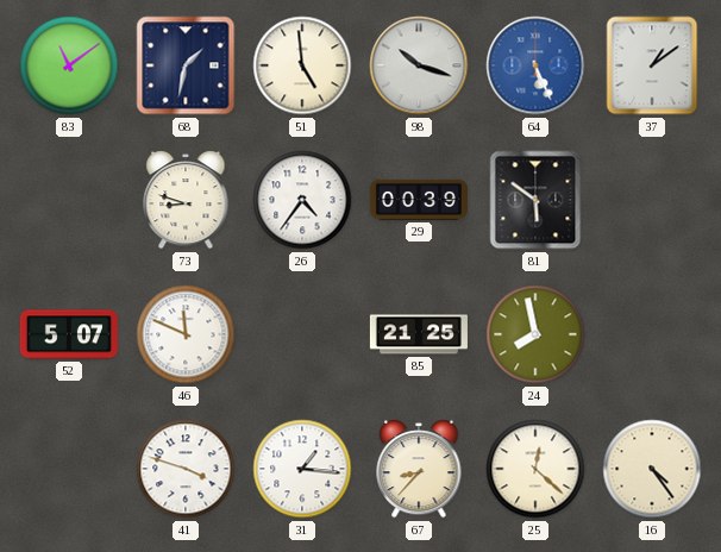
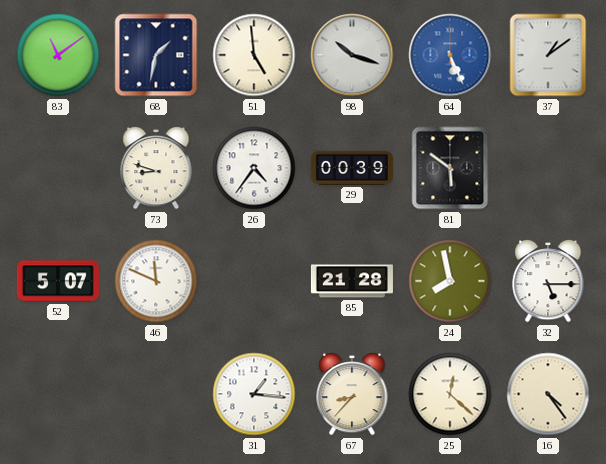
85: 21:25 -> 21:28
32: none -> 5:15
41: 3:48 -> none
